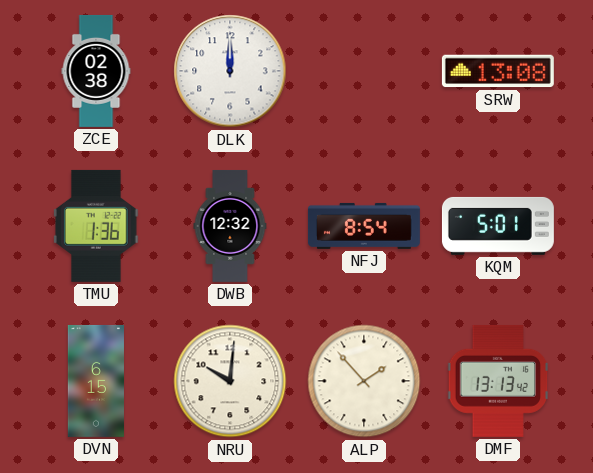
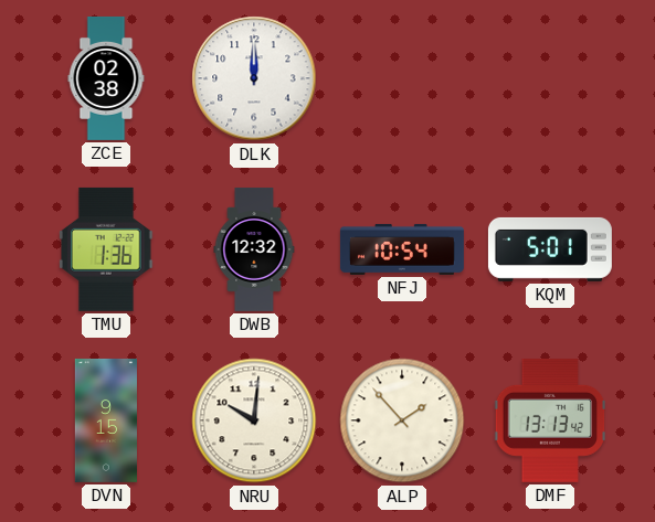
SRW: 13:08 -> none
NFJ: 8:54 -> 10:54
DVN: 6:15 -> 9:15
